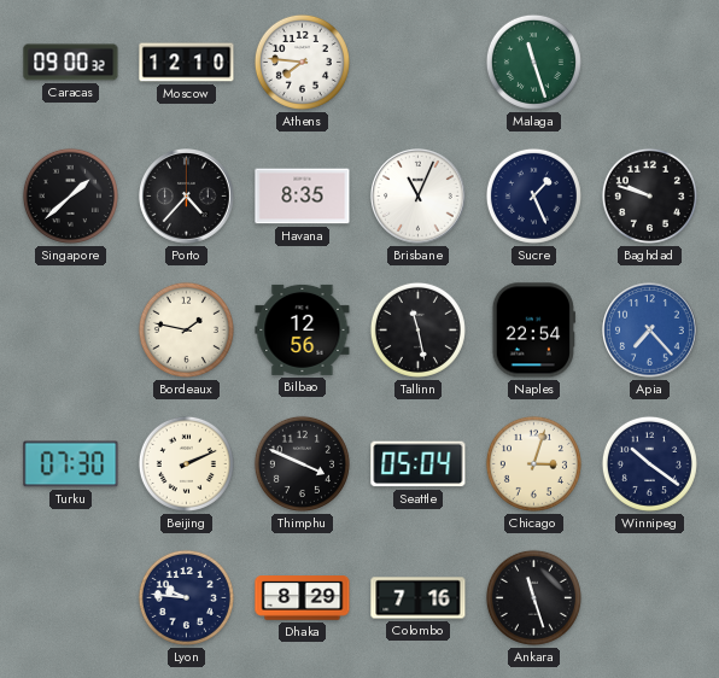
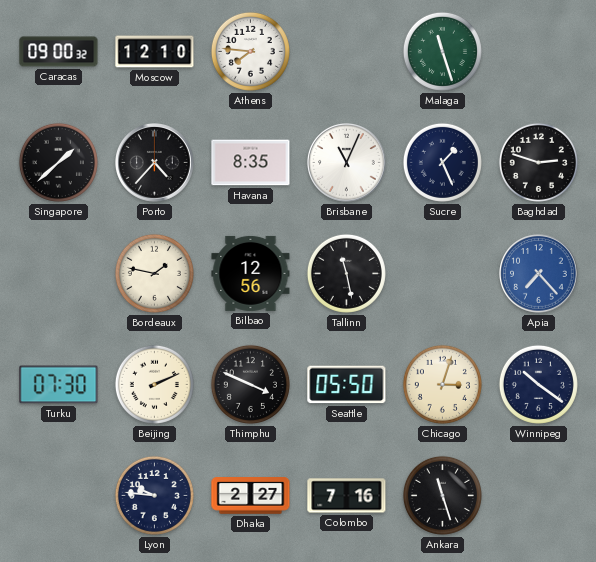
Baghdad: 9:48 -> 2:48
Naples: 22:54 -> none
Seattle: 05:04 -> 05:50
Dhaka: 8:29 -> 2:27
